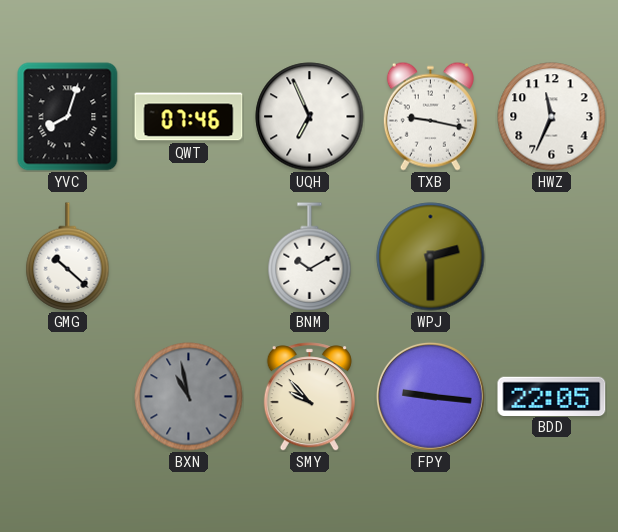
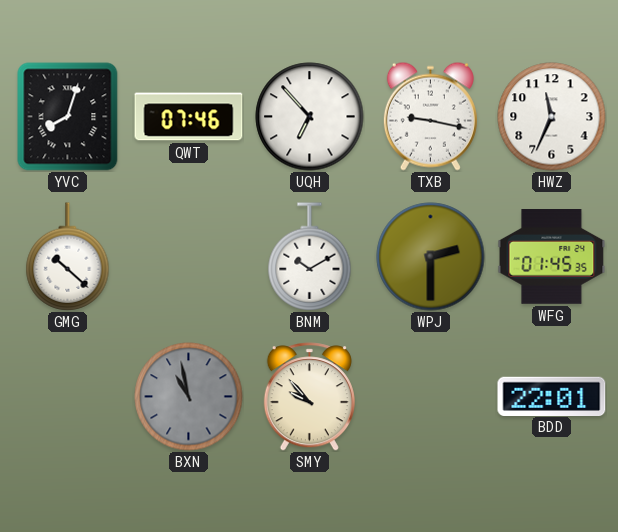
UQH: 6:56 -> 6:53
WFG: none -> 01:45
FPY: 9:16 -> none
BDD: 22:05 -> 22:01
